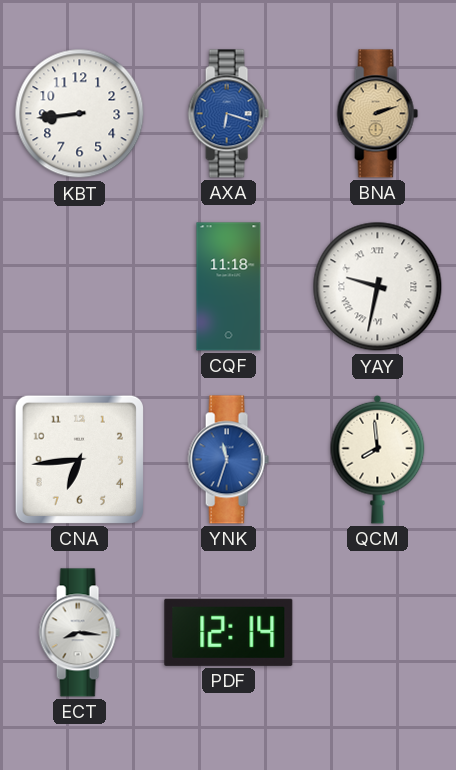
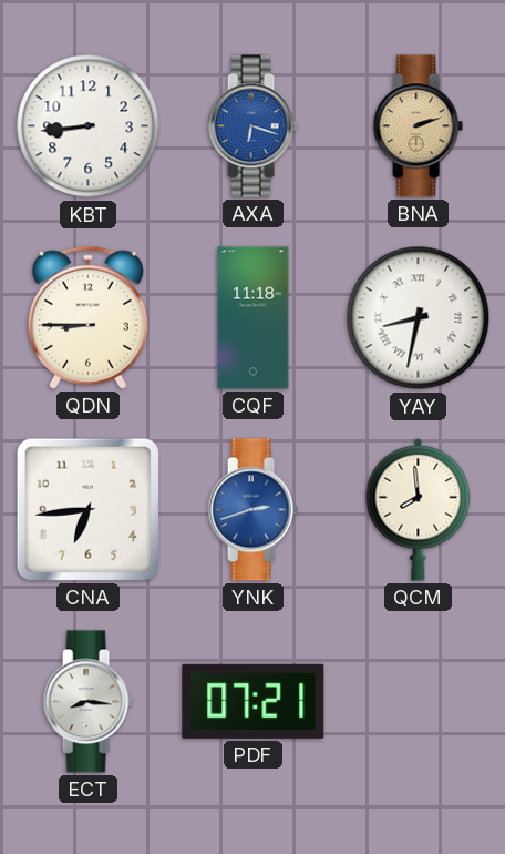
QDN: none -> 8:45
YAY: 9:32 -> 8:32
YNK: 11:33 -> 2:42
PDF: 12:14 -> 07:21
